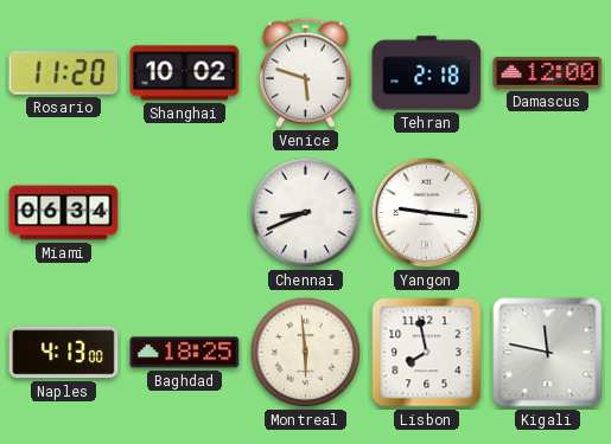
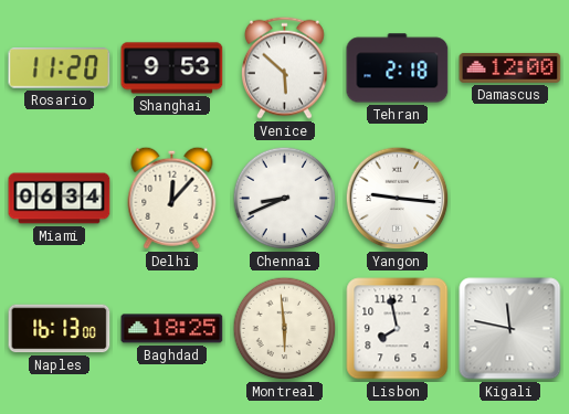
Shanghai: 10:02 -> 9:53
Venice: 5:48 -> 5:52
Delhi: none -> 12:07
Naples: 4:13 -> 16:13
